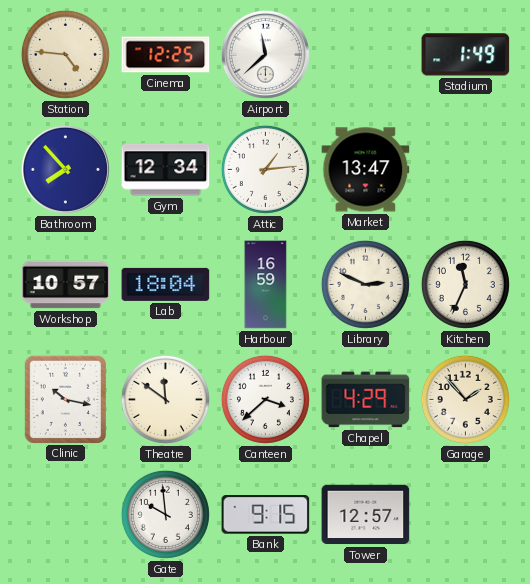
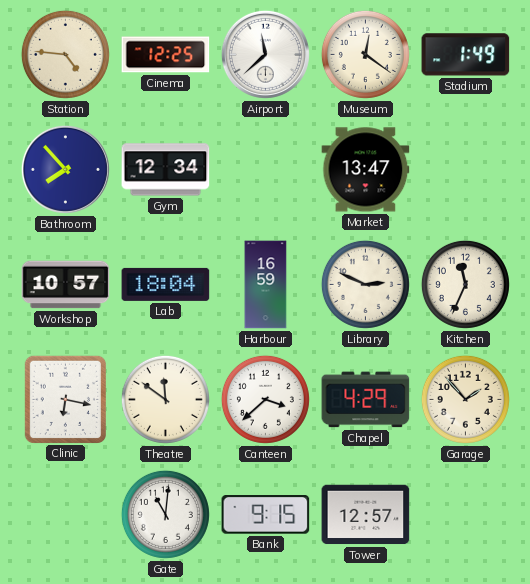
Museum: none -> 12:21
Attic: 1:14 -> none
Clinic: 10:17 -> 6:17
Gate: 9:59 -> 11:01
